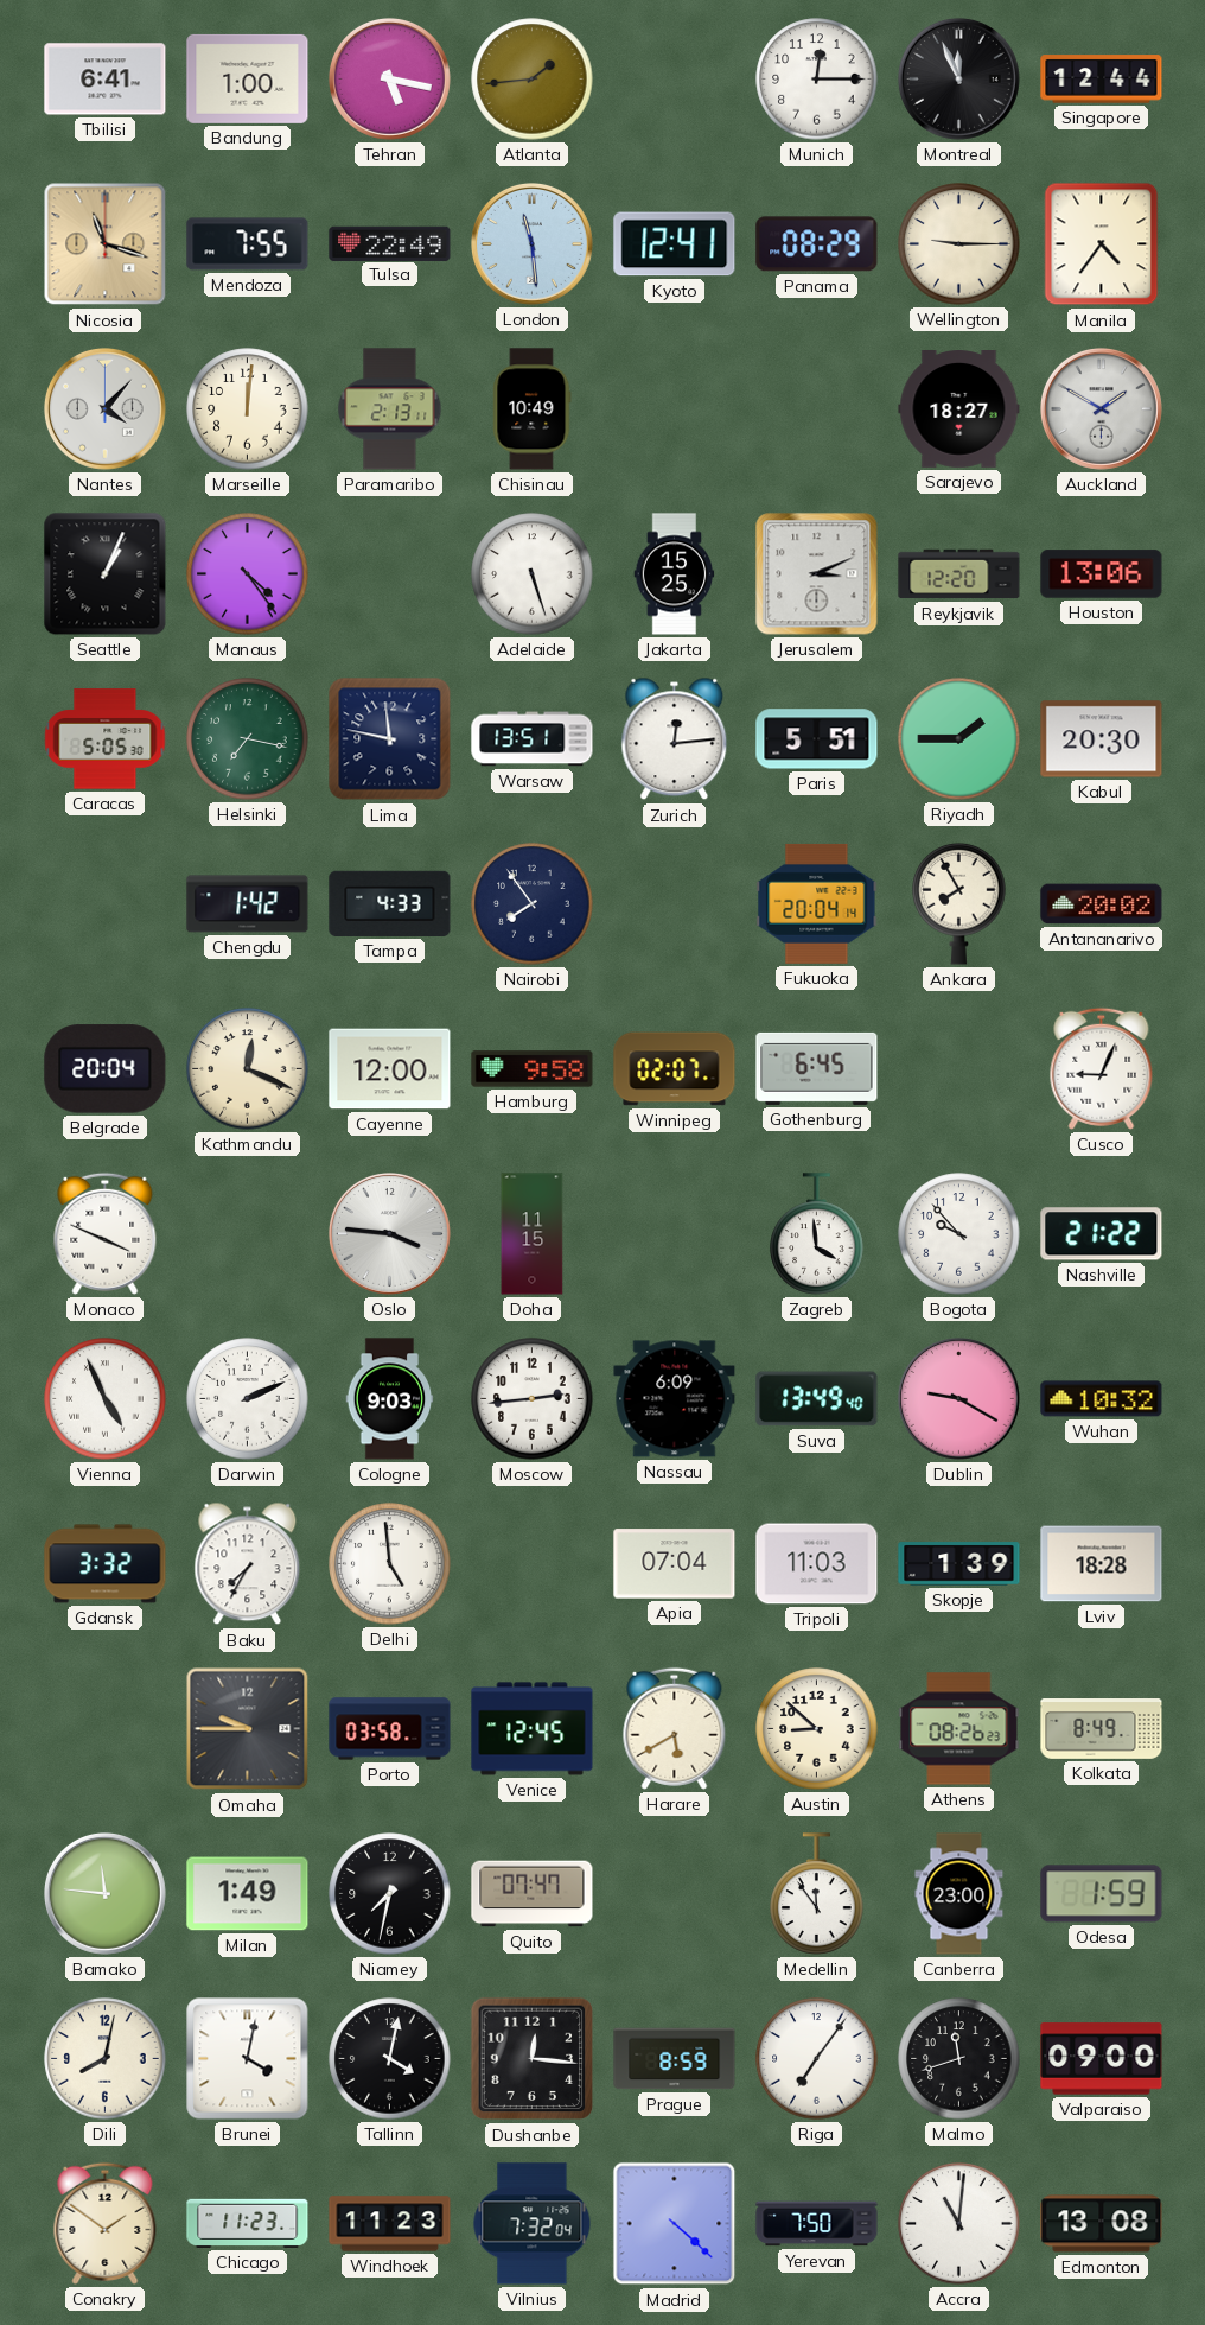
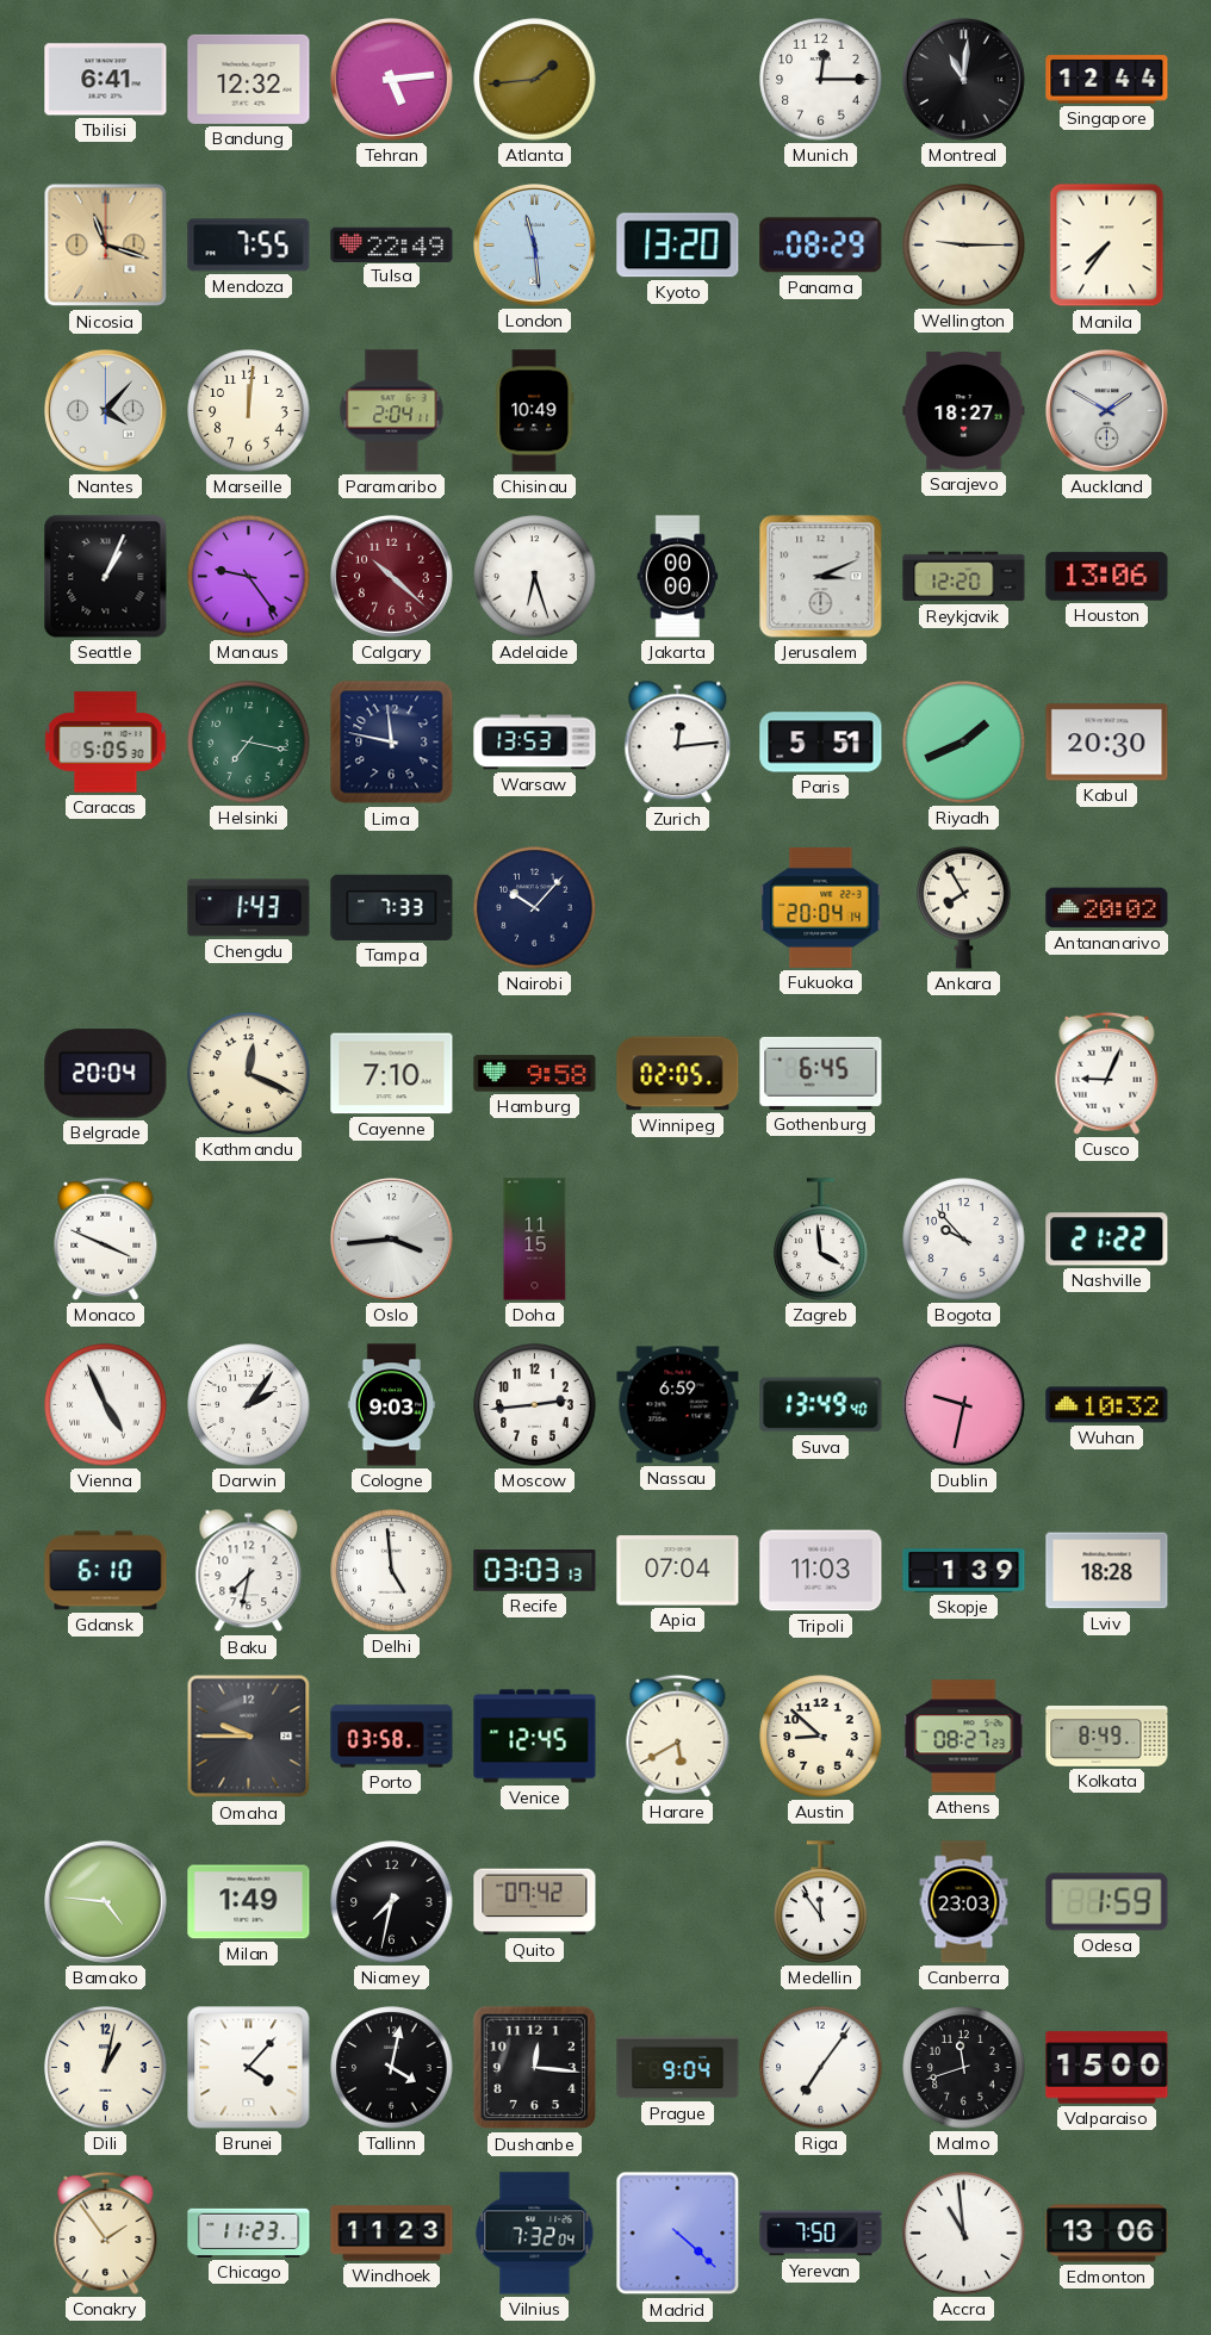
Bandung: 1:00 -> 12:32
Tehran: 5:17 -> 5:14
Montreal: 11:56 -> 11:01
Kyoto: 12:41 -> 13:20
Manila: 4:36 -> 7:36
Paramaribo: 2:13 -> 2:04
Manaus: 4:24 -> 9:24
Calgary: none -> 10:22
Adelaide: 5:27 -> 6:27
Jakarta: 15:25 -> 00:00
Warsaw: 13:51 -> 13:53
Riyadh: 1:45 -> 1:41
Chengdu: 1:42 -> 1:43
Tampa: 4:33 -> 7:33
Nairobi: 7:54 -> 10:07
Cayenne: 12:00 -> 7:10
Winnipeg: 02:07 -> 02:05
Oslo: 3:46 -> 3:44
Darwin: 2:11 -> 2:06
Nassau: 6:09 -> 6:59
Dublin: 9:20 -> 9:32
Gdansk: 3:32 -> 6:10
Baku: 7:35 -> 7:32
Recife: none -> 03:03
Athens: 08:26 -> 08:27
Bamako: 11:46 -> 4:46
Quito: 07:47 -> 07:42
Canberra: 23:00 -> 23:03
Dili: 8:02 -> 1:02
Brunei: 4:02 -> 4:07
Prague: 8:59 -> 9:04
Valparaiso: 09:00 -> 15:00
Conakry: 1:51 -> 1:54
Accra: 11:01 -> 10:59
Edmonton: 13:08 -> 13:06
